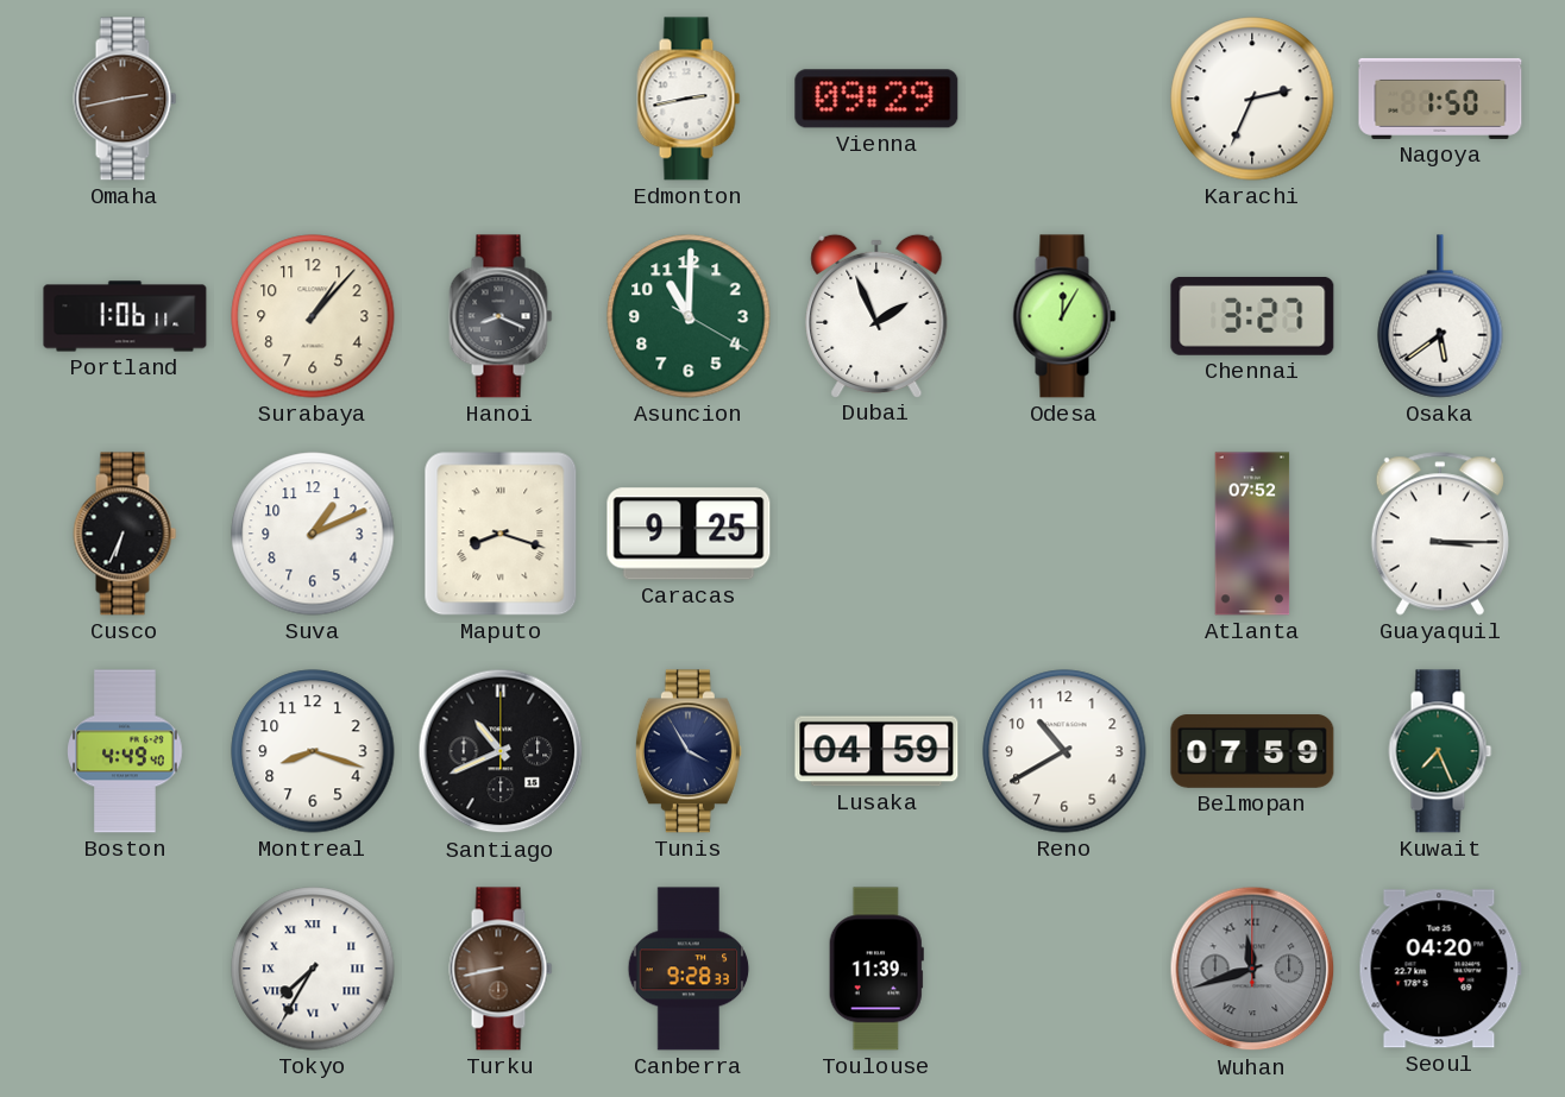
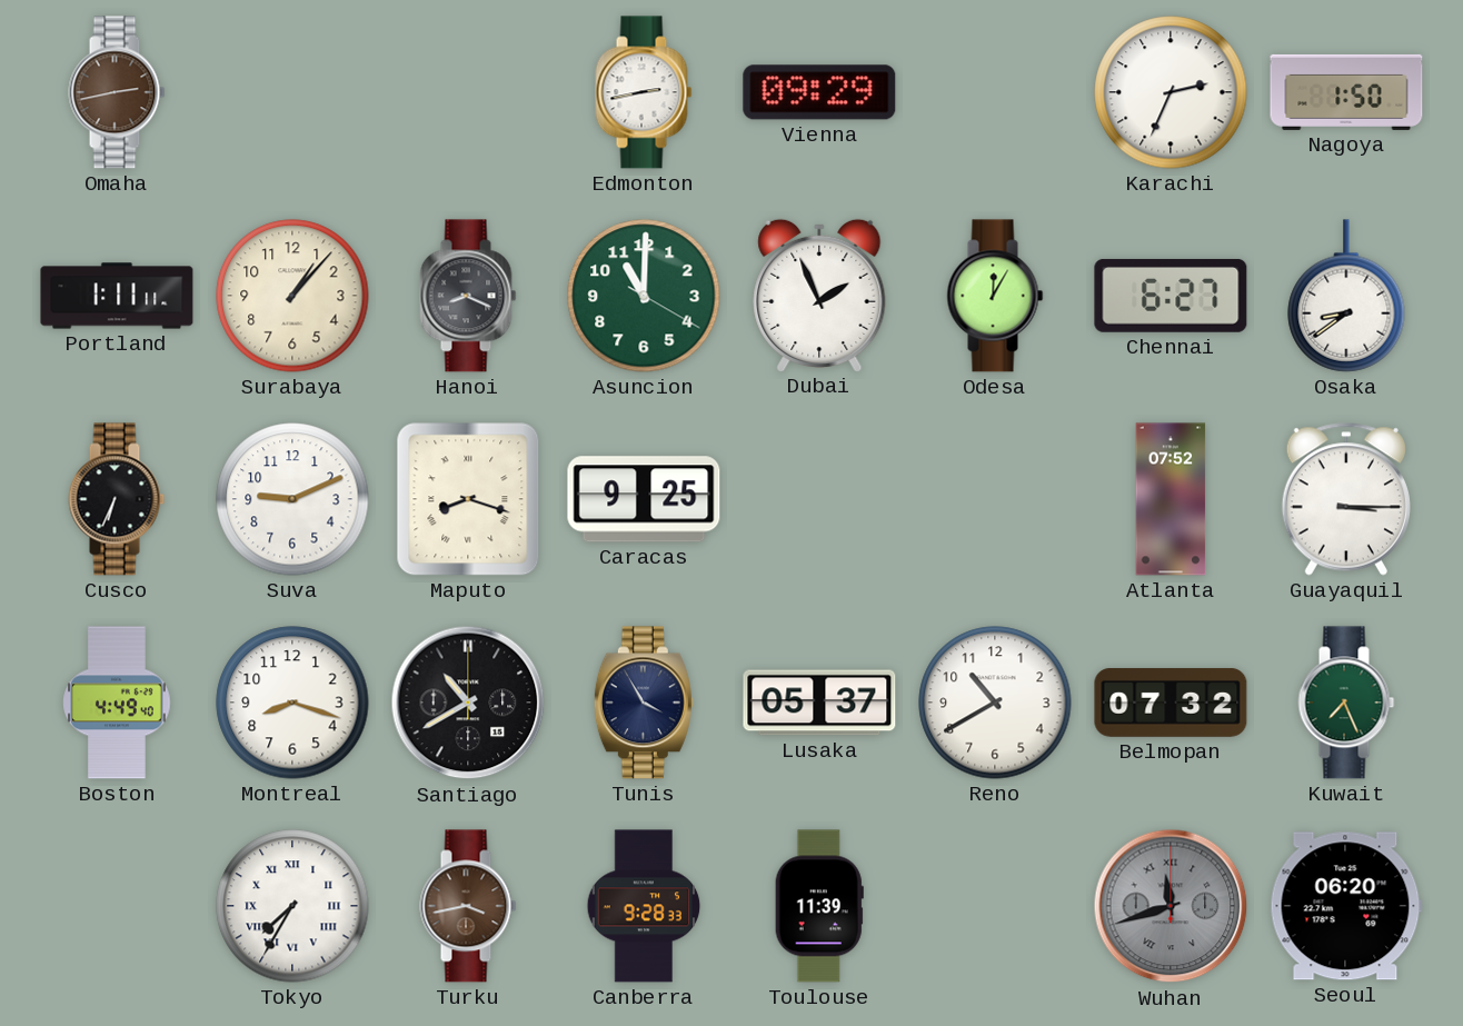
Portland: 1:06 -> 1:11
Chennai: 3:27 -> 6:27
Osaka: 5:39 -> 8:39
Suva: 1:11 -> 9:11
Santiago: 10:41 -> 10:40
Lusaka: 04:59 -> 05:37
Belmopan: 07:59 -> 07:32
Turku: 8:43 -> 3:43
Seoul: 04:20 -> 06:20
